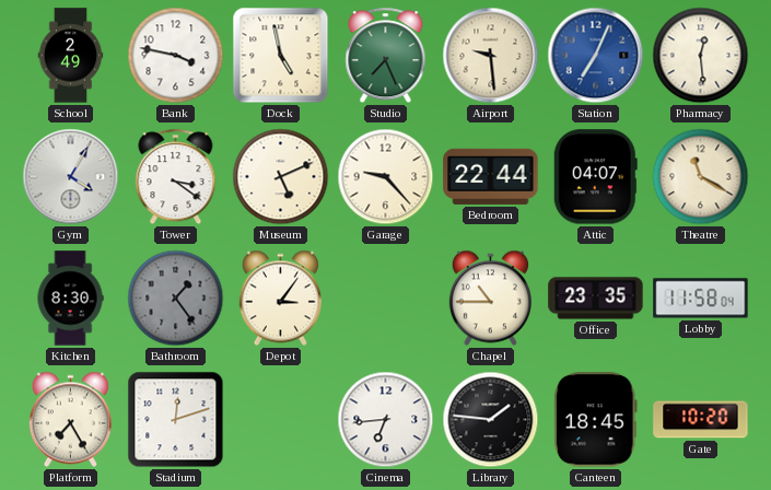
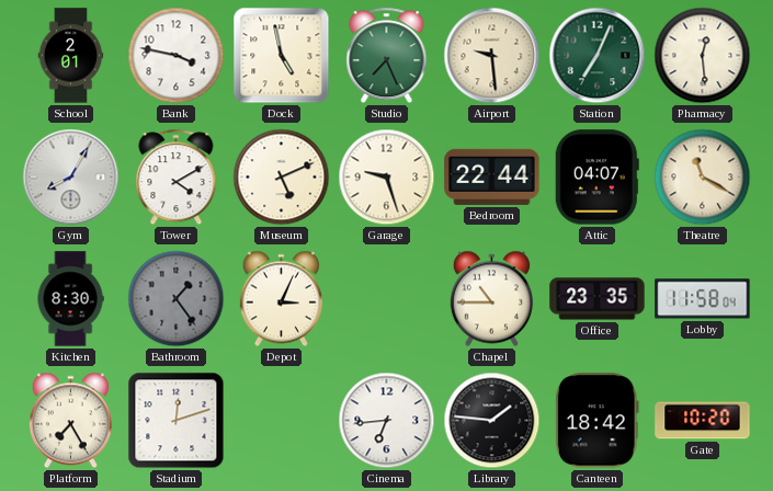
School: 2:49 -> 2:01
Station dial: blue -> green
Gym: 4:05 -> 8:05
Tower: 3:21 -> 4:10
Garage: 9:23 -> 9:27
Depot: 3:06 -> 3:04
Canteen: 18:45 -> 18:42
